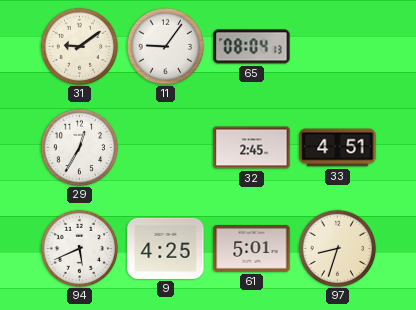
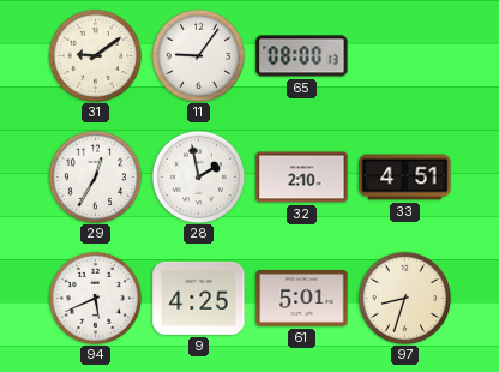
65: 08:04 -> 08:00
28: none -> 1:58
32: 2:45 -> 2:10
